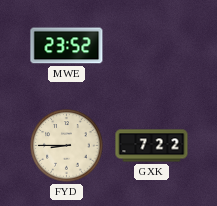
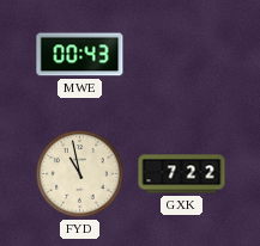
MWE: 23:52 -> 00:43
FYD: 8:45 -> 10:58
